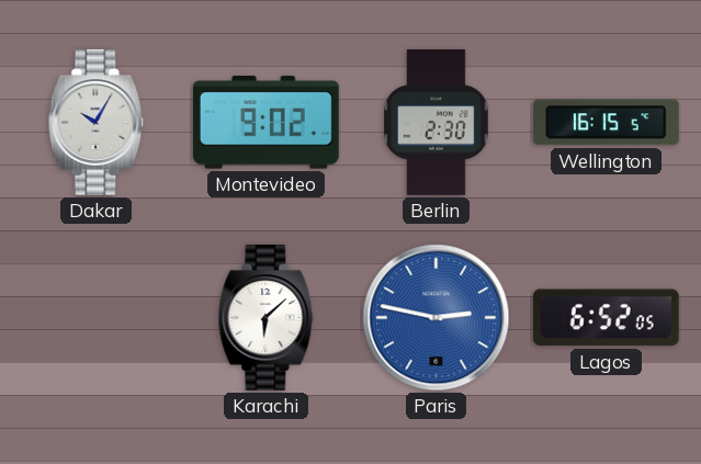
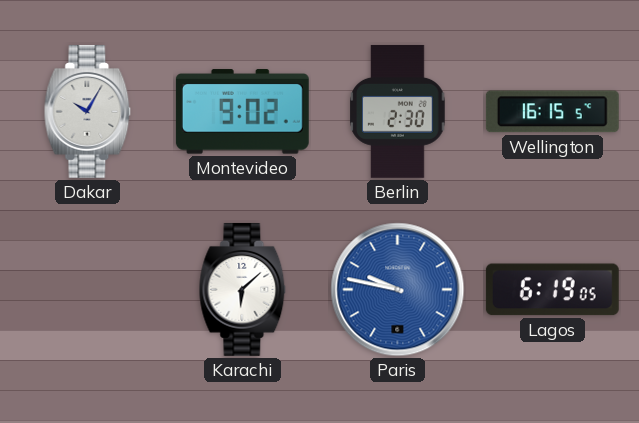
Paris: 2:47 -> 9:47
Lagos: 6:52 -> 6:19
